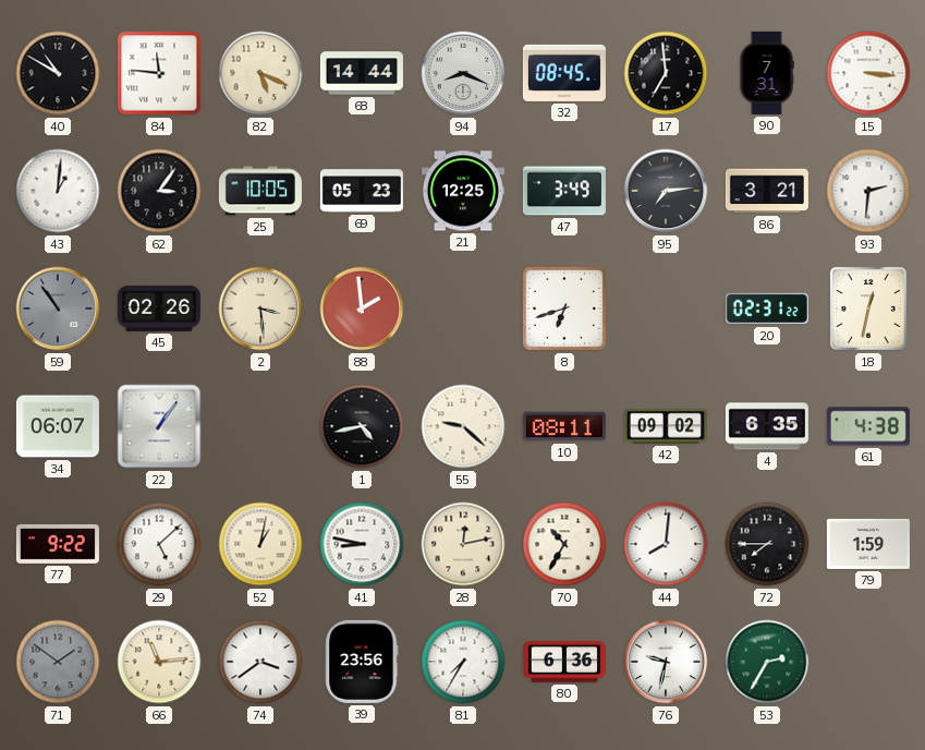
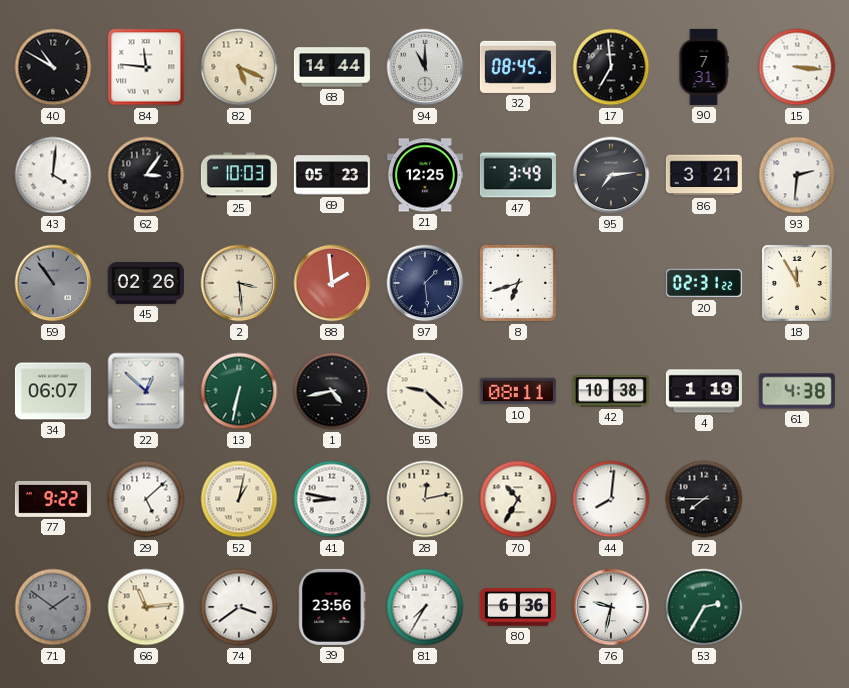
94: 8:19 -> 11:00
43: 1:01 -> 4:01
25: 10:05 -> 10:03
97: none -> 1:29
18: 12:32 -> 11:55
22: 1:06 -> 12:52
13: none -> 6:32
42: 09:02 -> 10:38
4: 6:35 -> 1:19
79: 1:59 -> none
